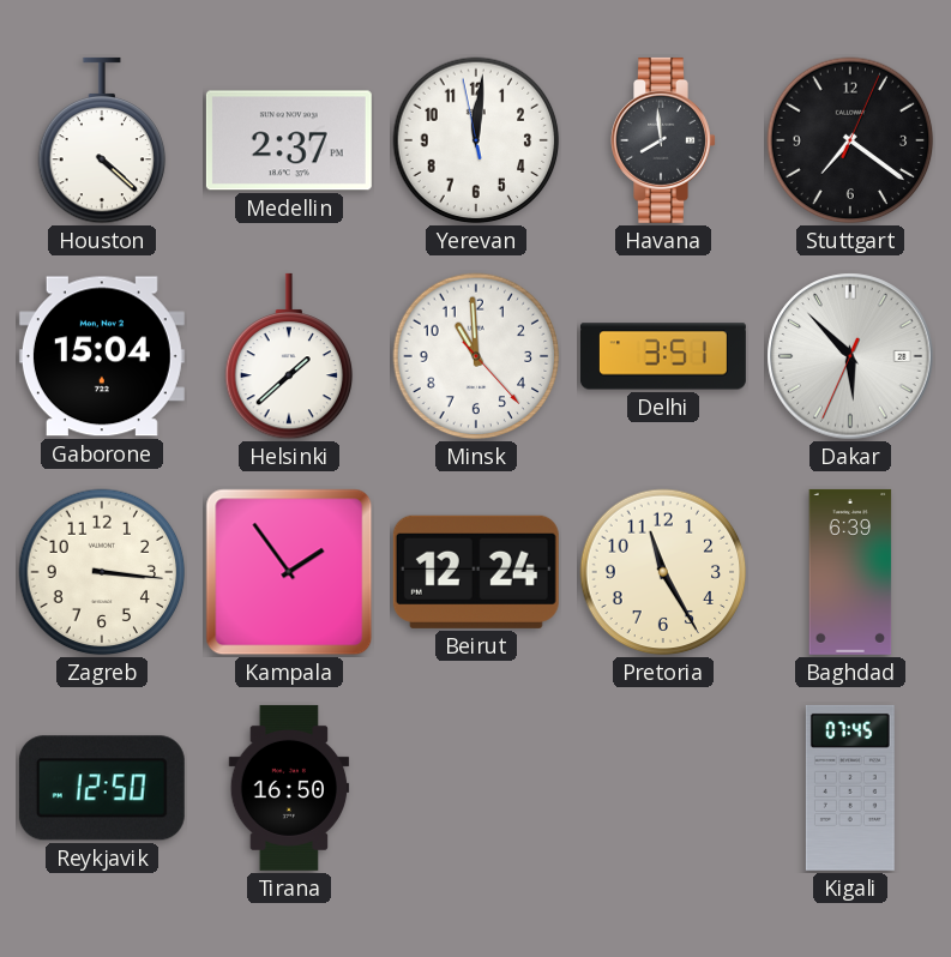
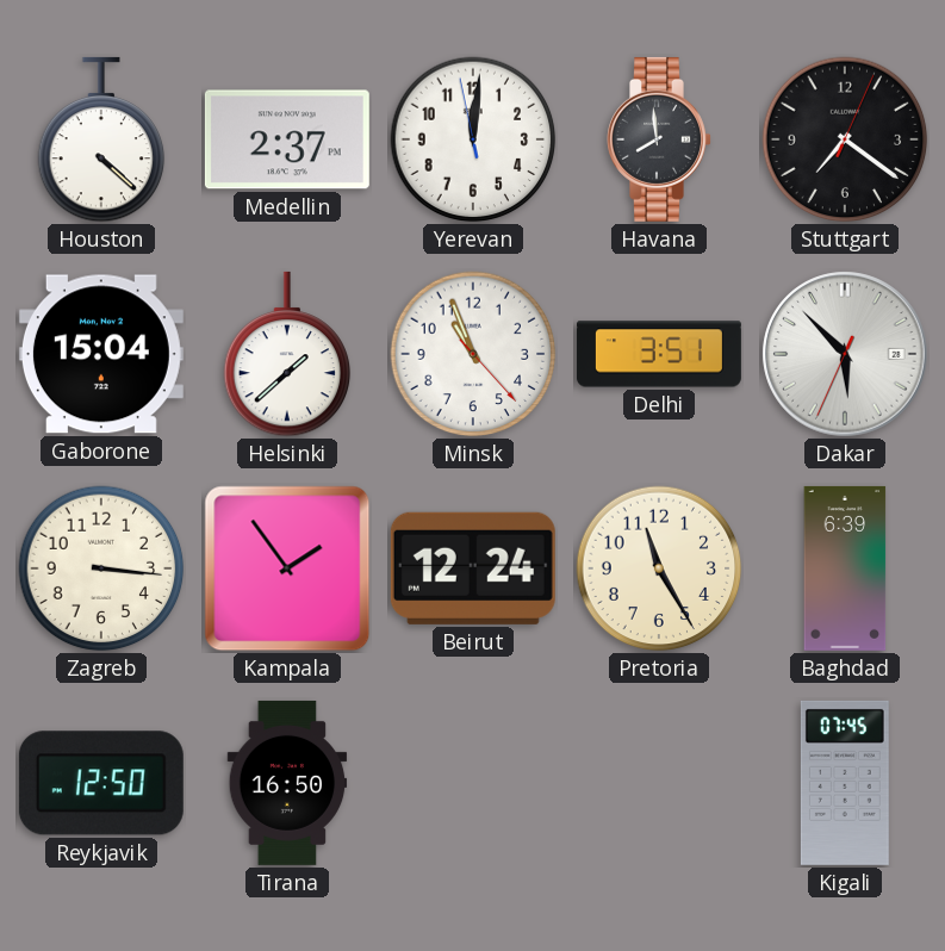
Minsk: 10:59 -> 10:56
